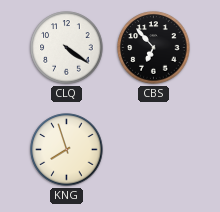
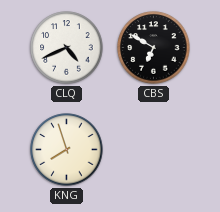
CLQ: 4:21 -> 4:41
CBS: 6:53 -> 6:50
